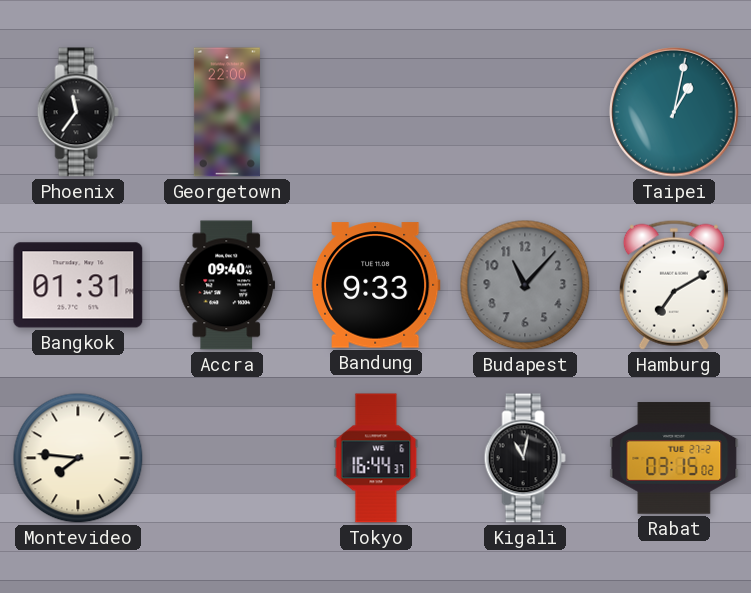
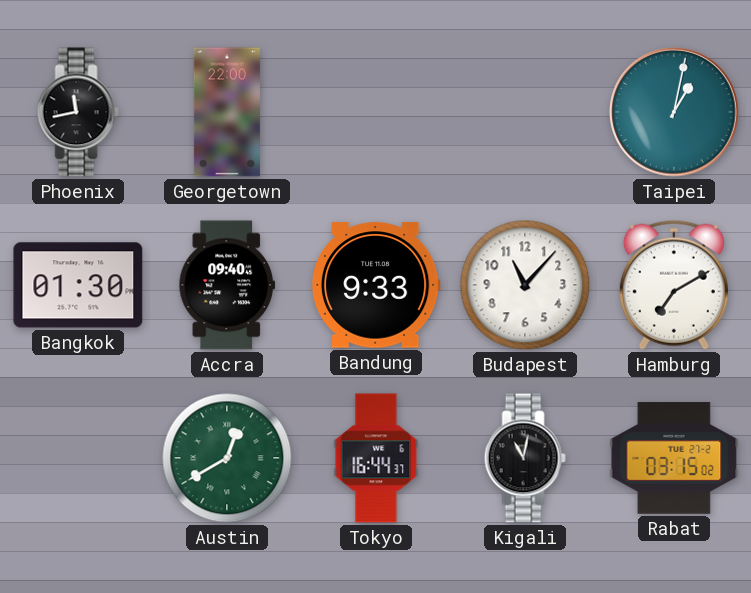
Phoenix: 11:36 -> 11:43
Bangkok: 01:31 -> 01:30
Budapest dial: grey -> white
Montevideo: 7:46 -> none
Austin: none -> 12:40
